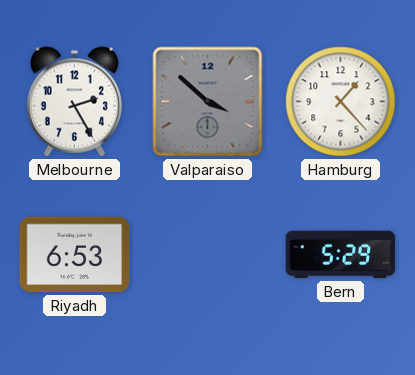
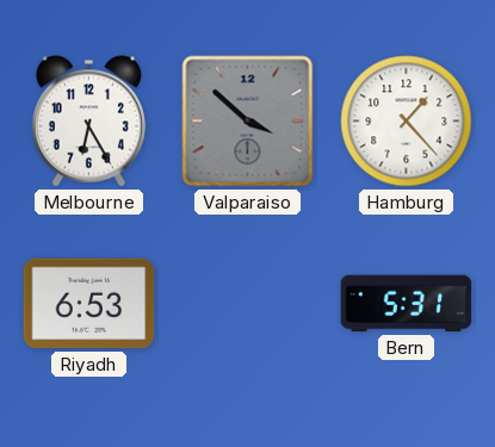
Melbourne: 2:25 -> 6:25
Bern: 5:29 -> 5:31
